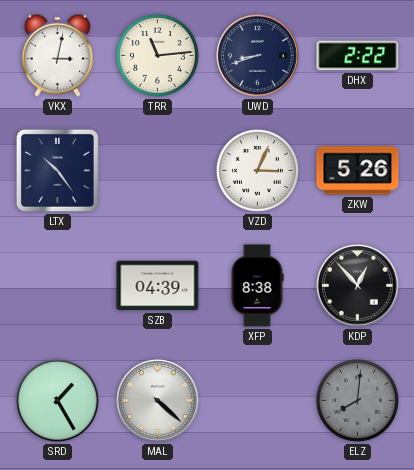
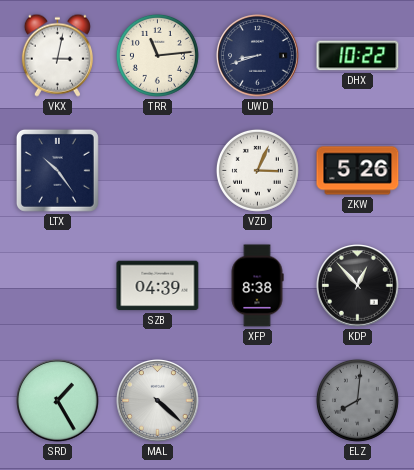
DHX: 2:22 -> 10:22
